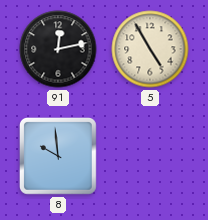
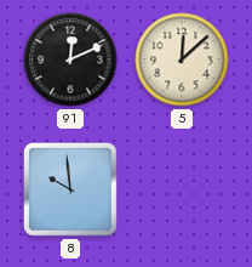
91: 12:13 -> 12:11
5: 4:55 -> 12:08
